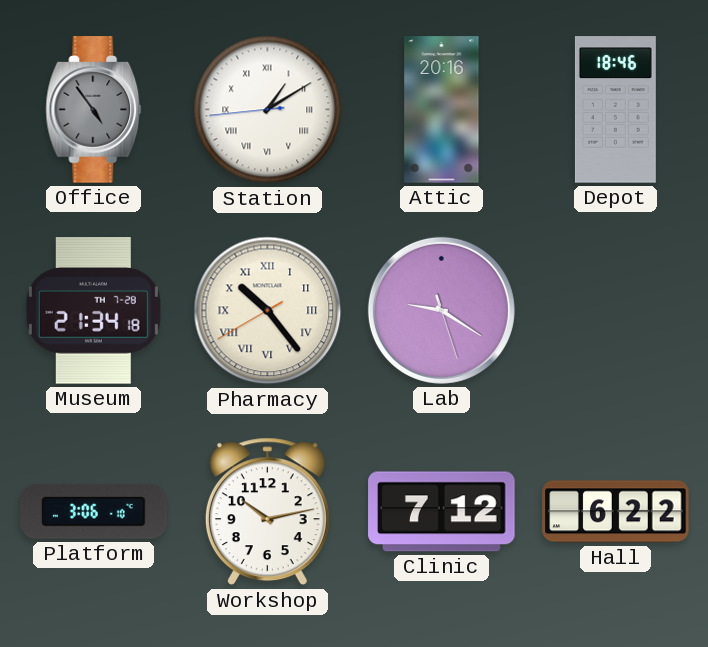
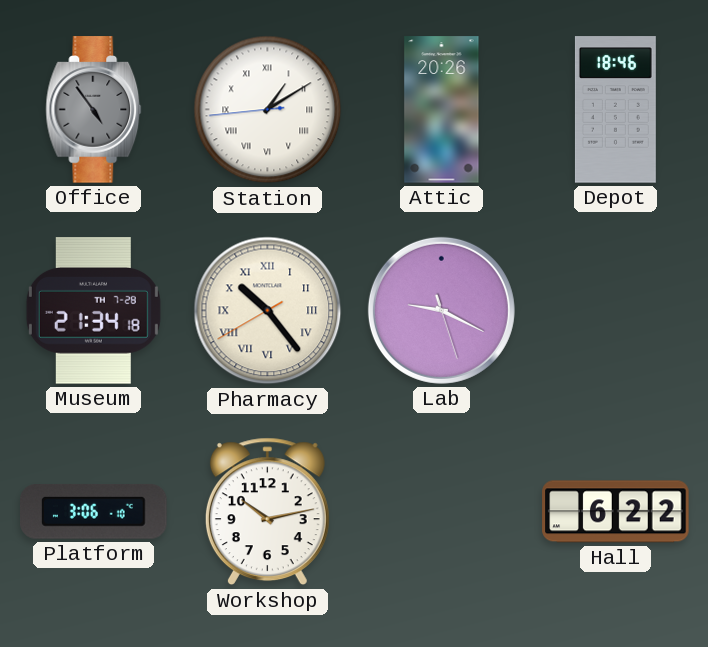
Attic: 20:16 -> 20:26
Lab: 9:20 -> 9:19
Clinic: 7:12 -> none
